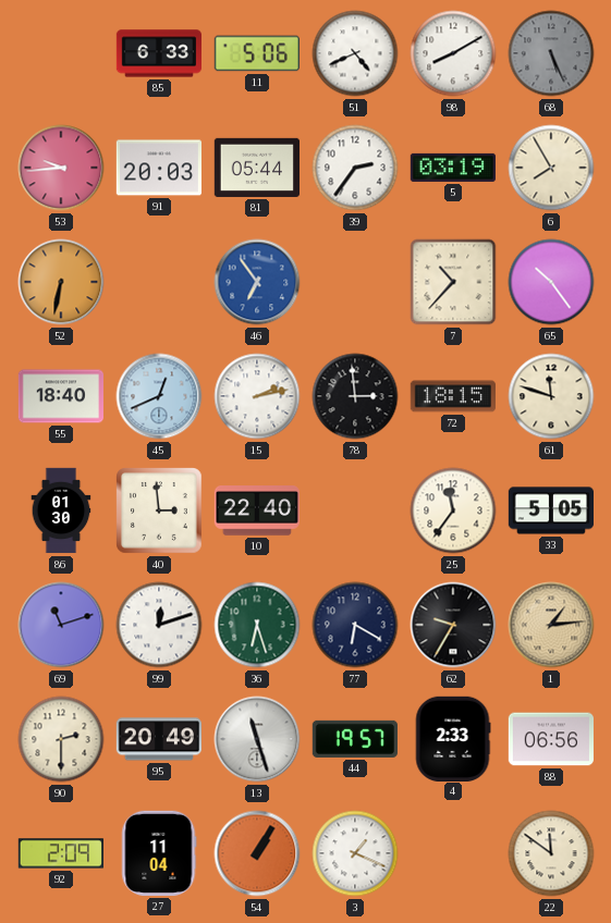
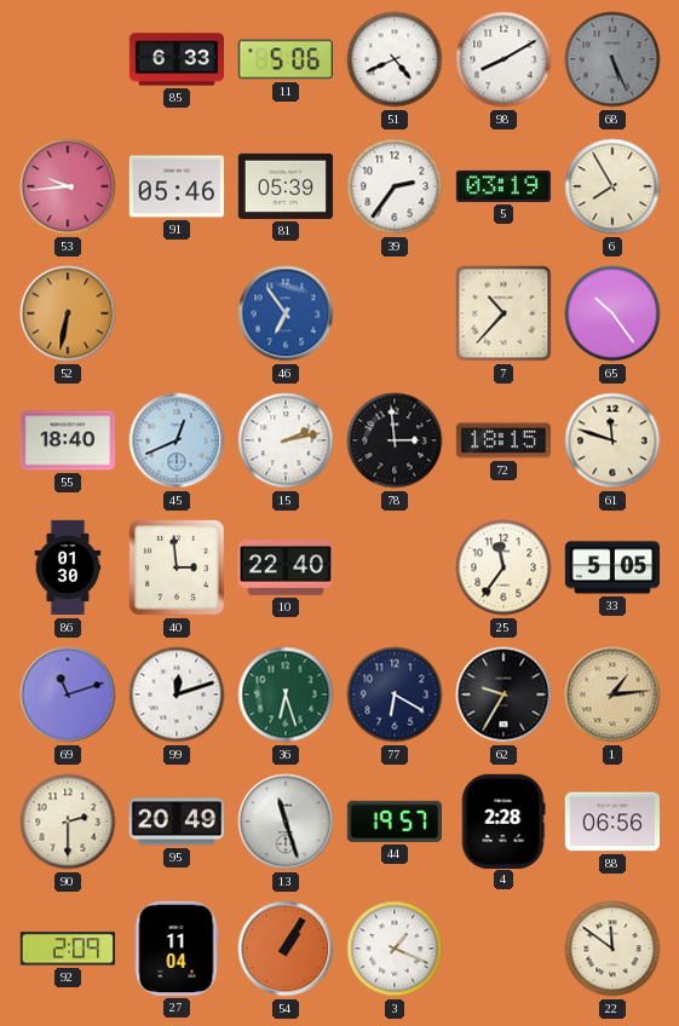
91: 20:03 -> 05:46
81: 05:44 -> 05:39
4: 2:33 -> 2:28
